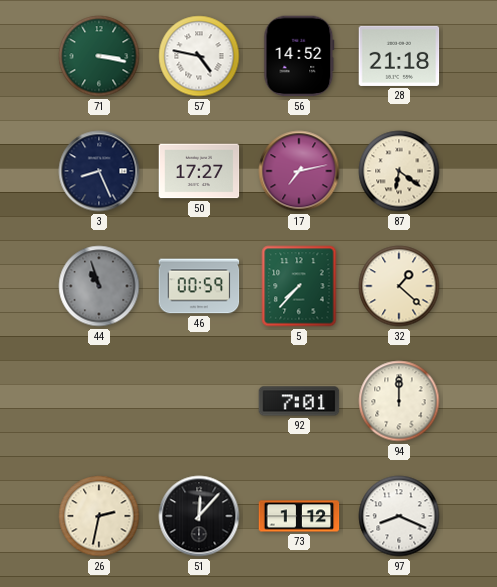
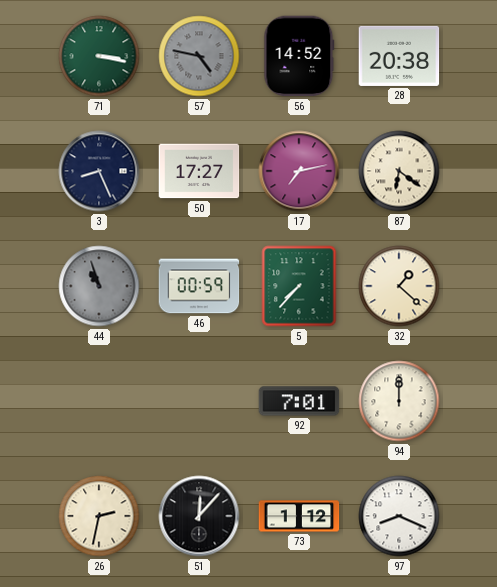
57 dial: white -> grey
28: 21:18 -> 20:38
